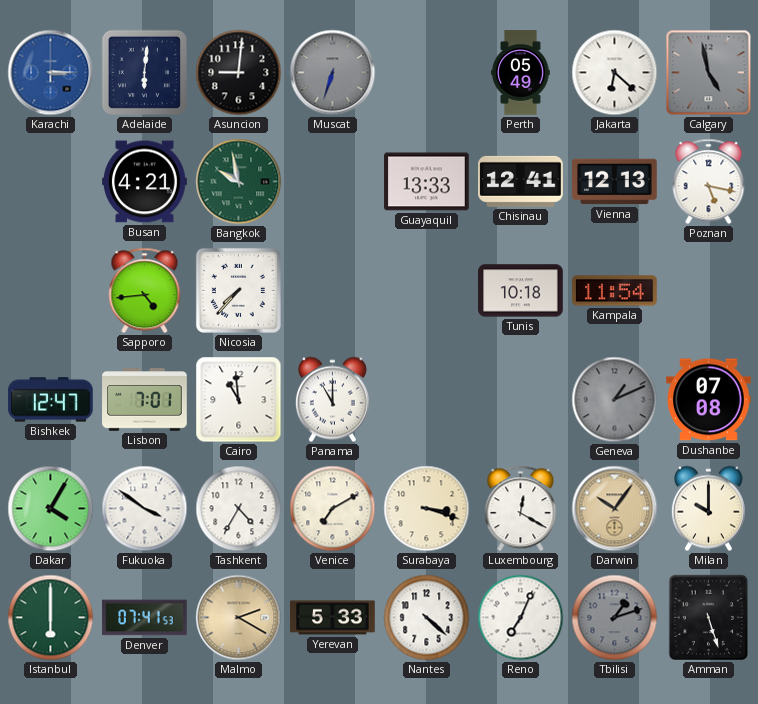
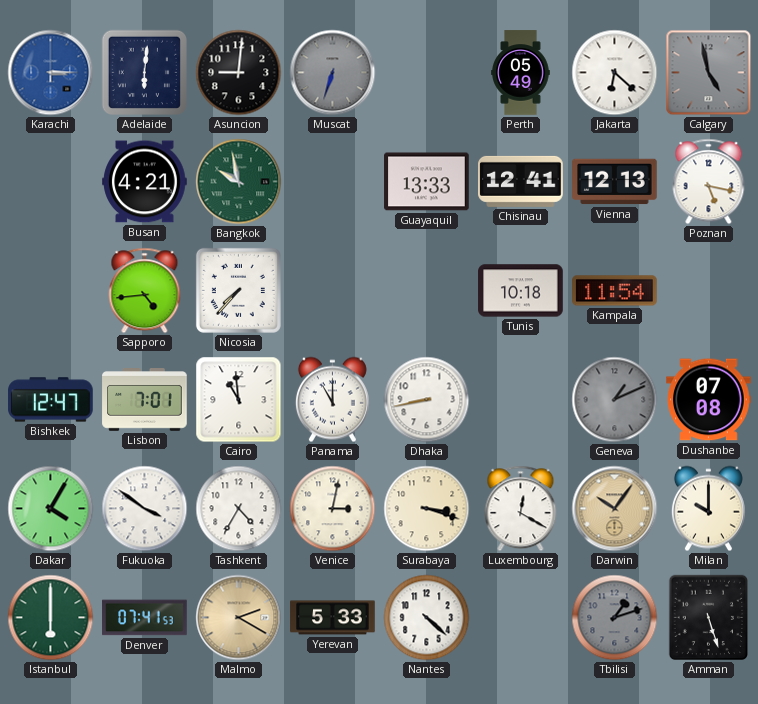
Dhaka: none -> 8:43
Venice: 7:10 -> 3:02
Reno: 7:04 -> none
